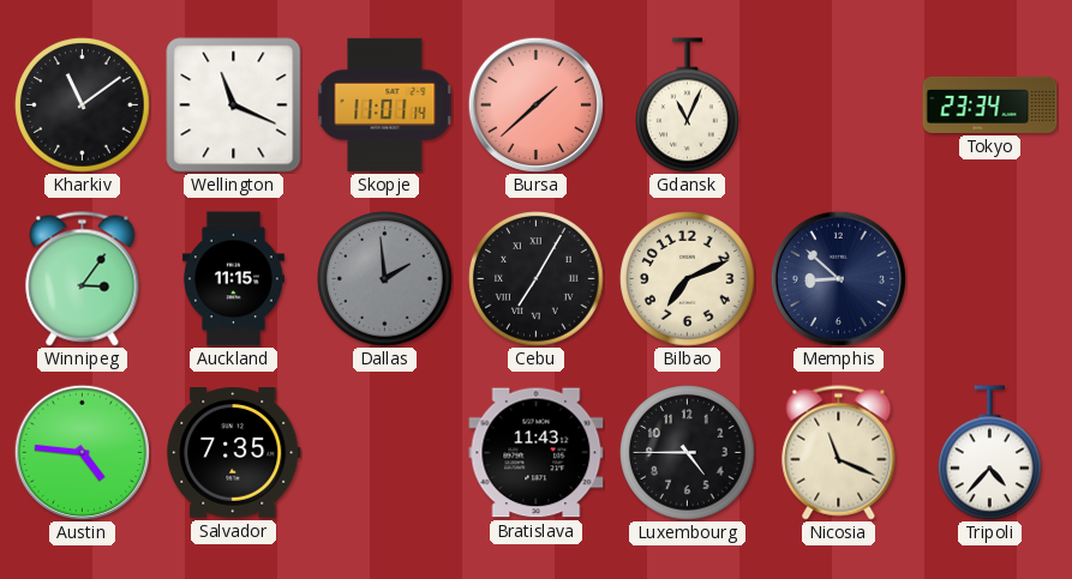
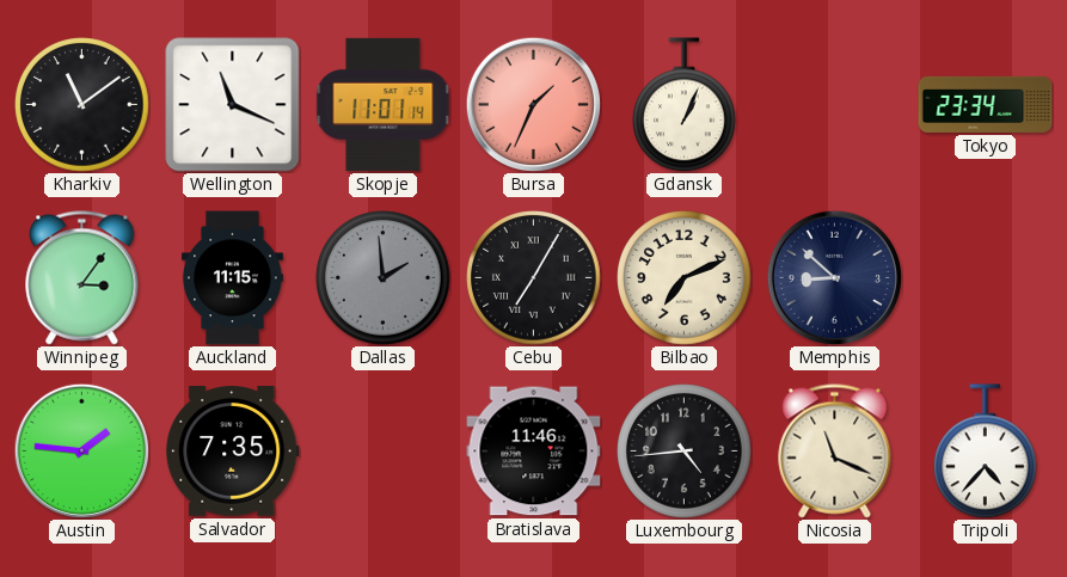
Bursa: 1:38 -> 1:34
Gdansk: 11:04 -> 1:04
Austin: 4:46 -> 1:46
Bratislava: 11:43 -> 11:46
Luxembourg: 4:45 -> 4:44
